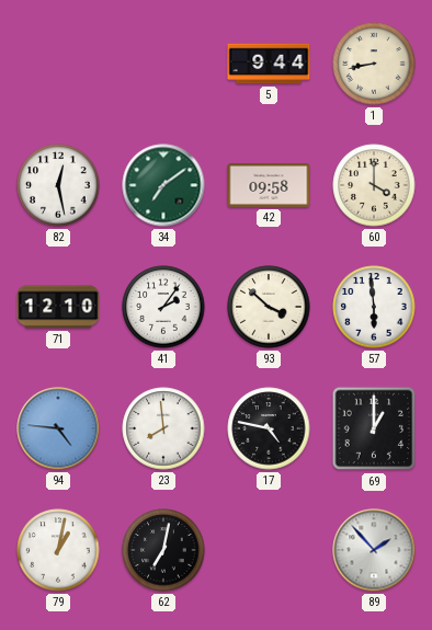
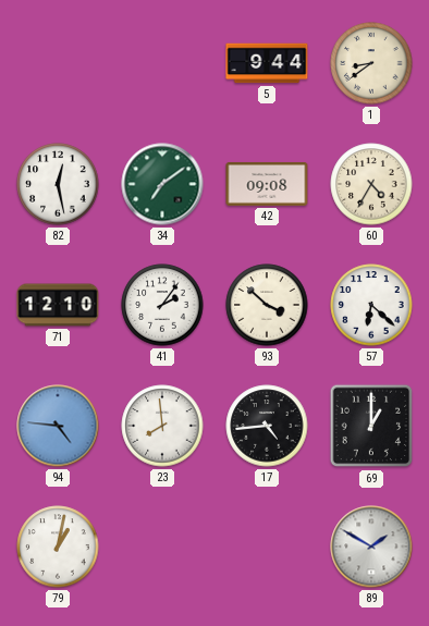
1: 8:43 -> 8:39
42: 09:58 -> 09:08
60: 4:00 -> 4:35
57: 5:59 -> 6:22
17: 4:47 -> 4:44
62: 7:02 -> none
89: 1:53 -> 1:50
